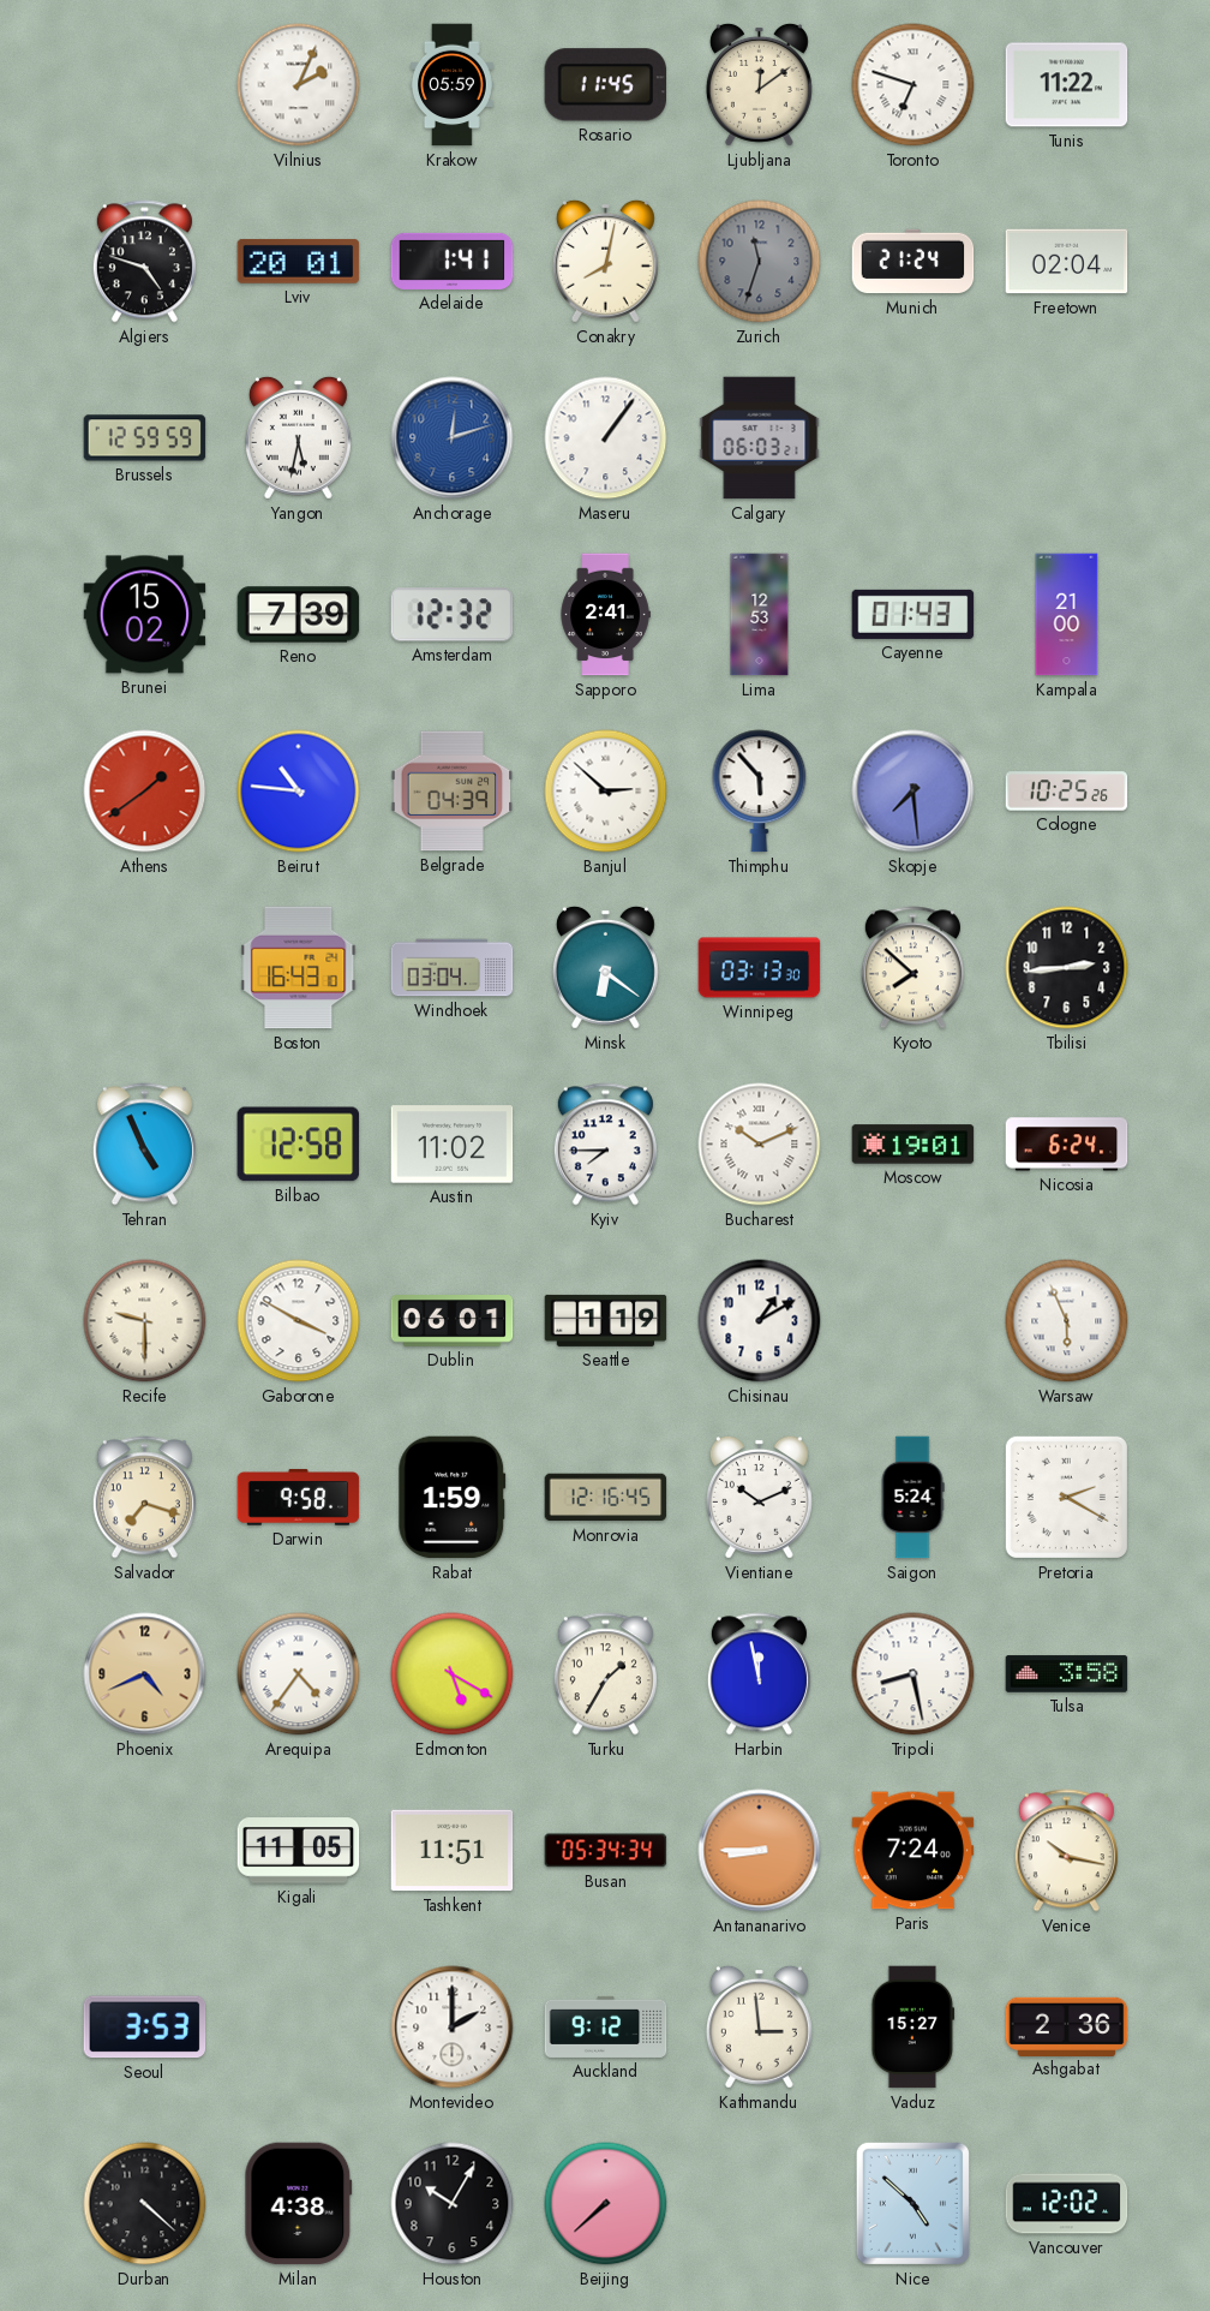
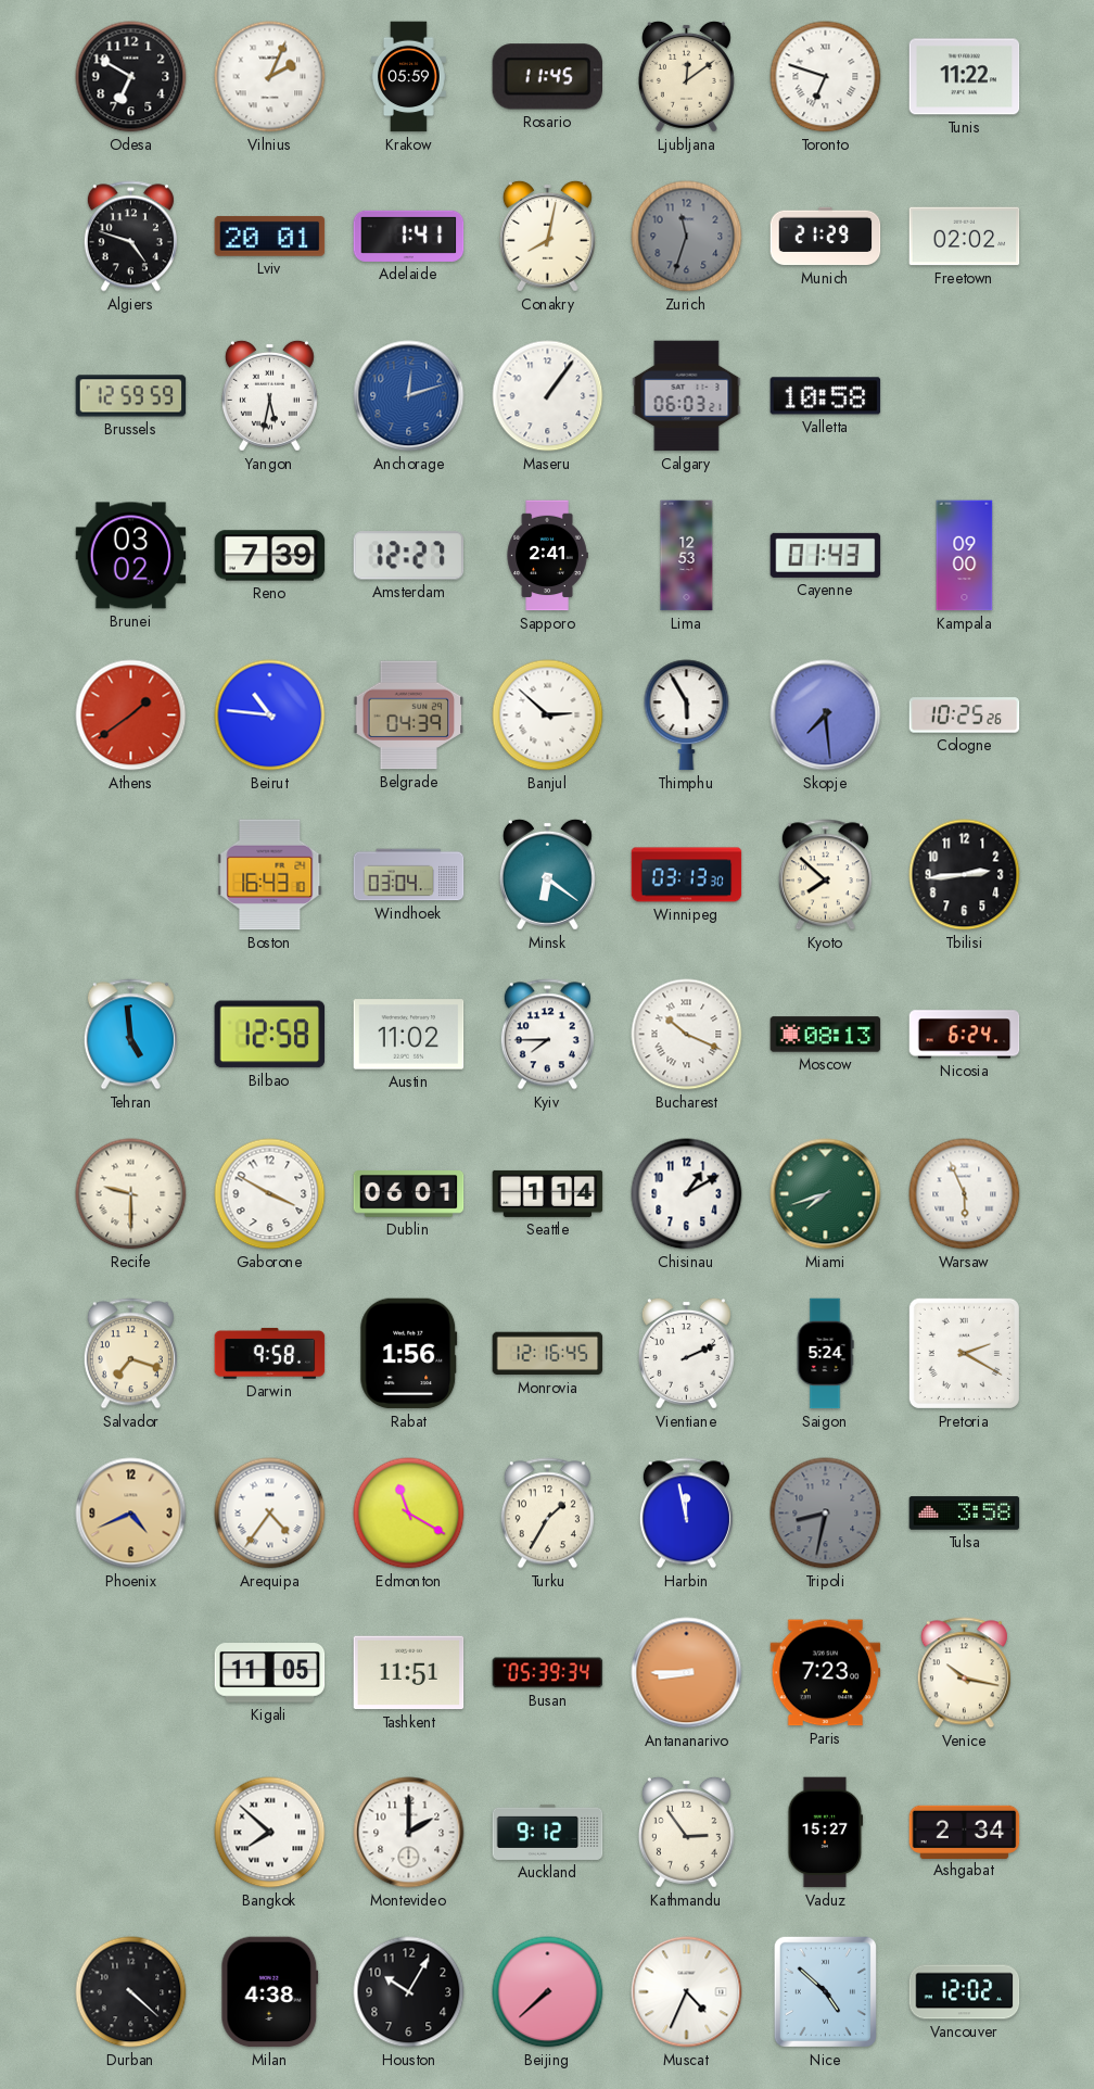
Odesa: none -> 6:50
Munich: 21:24 -> 21:29
Freetown: 02:04 -> 02:02
Valletta: none -> 10:58
Brunei: 15:02 -> 03:02
Amsterdam: 12:32 -> 12:27
Kampala: 21:00 -> 09:00
Thimphu: 5:53 -> 5:55
Tehran: 4:56 -> 4:59
Bucharest: 10:11 -> 10:19
Moscow: 19:01 -> 08:13
Seattle: 1:19 -> 1:14
Miami: none -> 7:42
Rabat: 1:59 -> 1:56
Vientiane: 10:11 -> 2:11
Edmonton: 5:20 -> 11:20
Tripoli: 8:28 -> 8:32
Tripoli dial: white -> grey
Busan: 05:34 -> 05:39
Paris: 7:24 -> 7:23
Seoul: 3:53 -> none
Bangkok: none -> 7:52
Kathmandu: 2:59 -> 2:54
Ashgabat: 2:36 -> 2:34
Muscat: none -> 4:34
